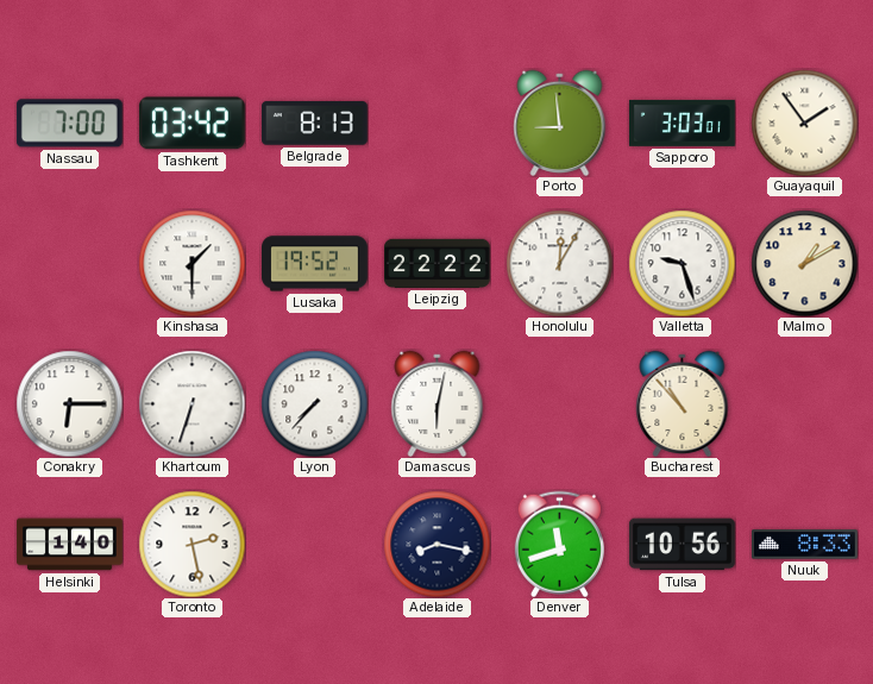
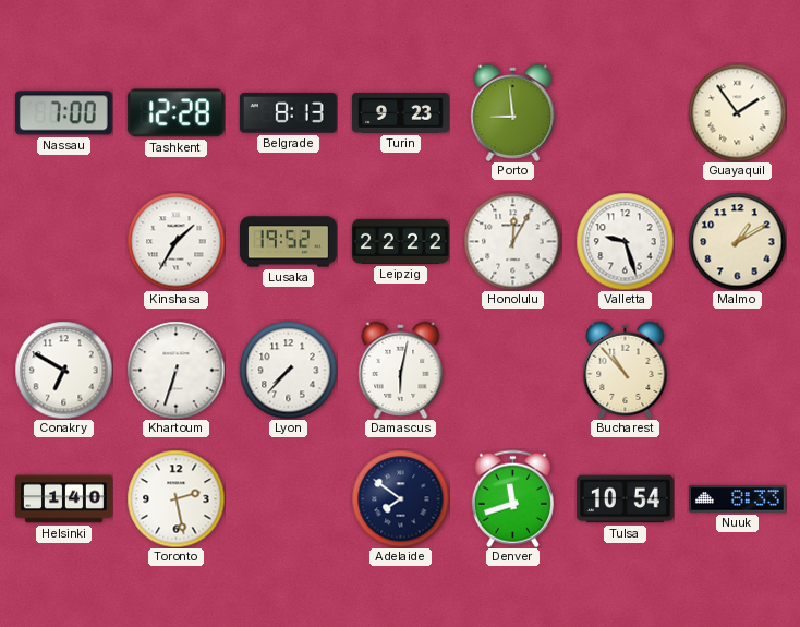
Tashkent: 03:42 -> 12:28
Turin: none -> 9:23
Sapporo: 3:03 -> none
Kinshasa: 1:30 -> 1:35
Conakry: 6:15 -> 6:50
Adelaide: 8:17 -> 7:51
Tulsa: 10:56 -> 10:54
